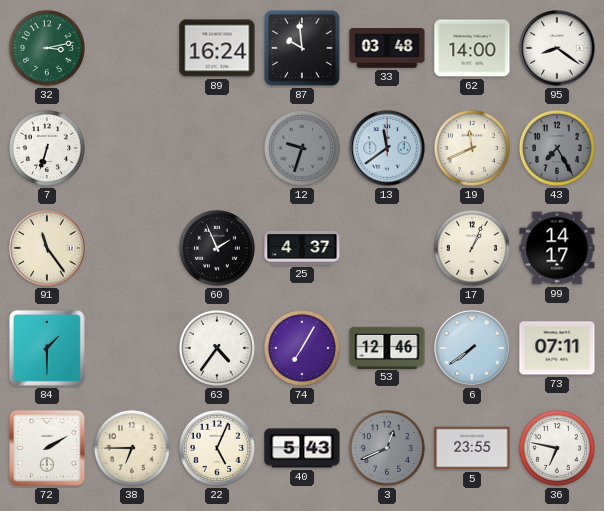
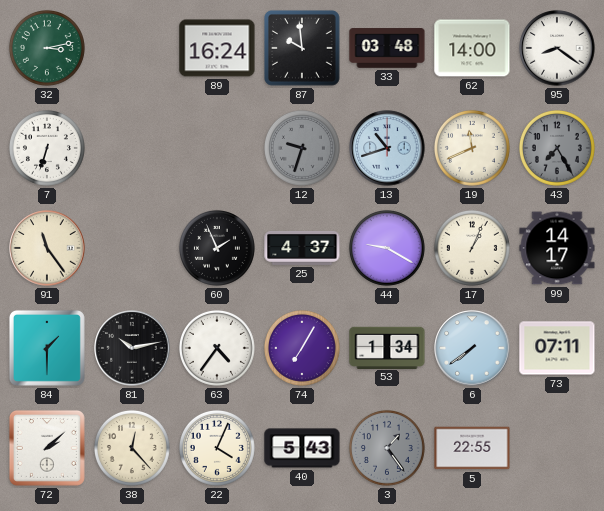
13: 11:39 -> 10:42
44: none -> 9:20
81: none -> 10:13
53: 12:46 -> 1:34
72: 2:10 -> 2:08
38: 6:45 -> 12:23
22: 5:04 -> 4:04
3: 12:41 -> 1:24
5: 23:55 -> 22:55
36: 6:47 -> none
